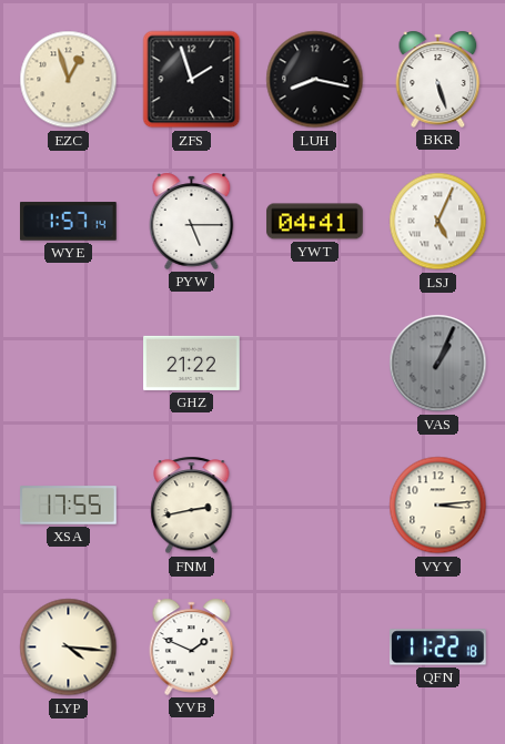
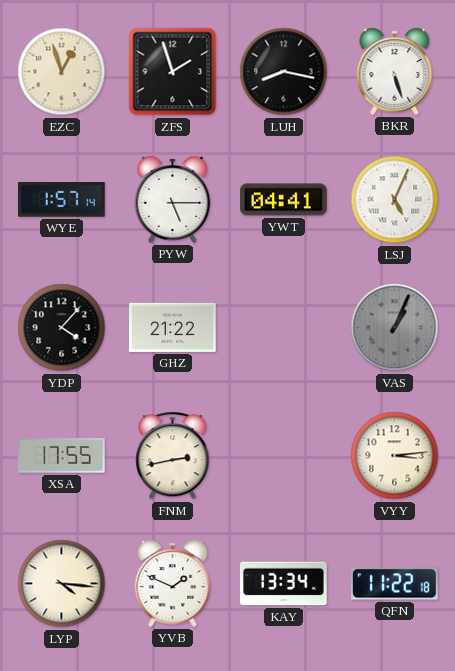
YDP: none -> 4:07
KAY: none -> 13:34
